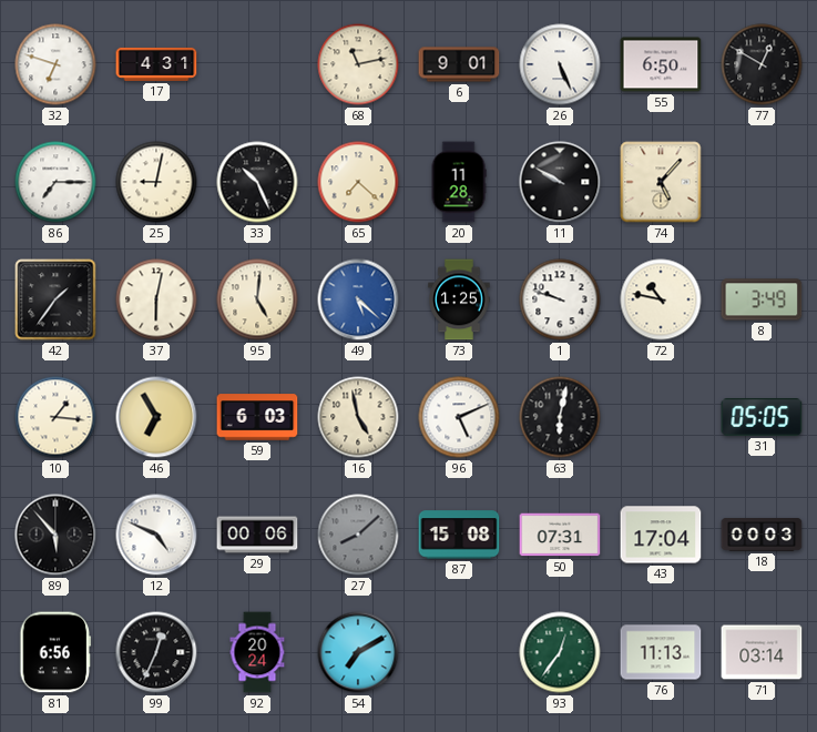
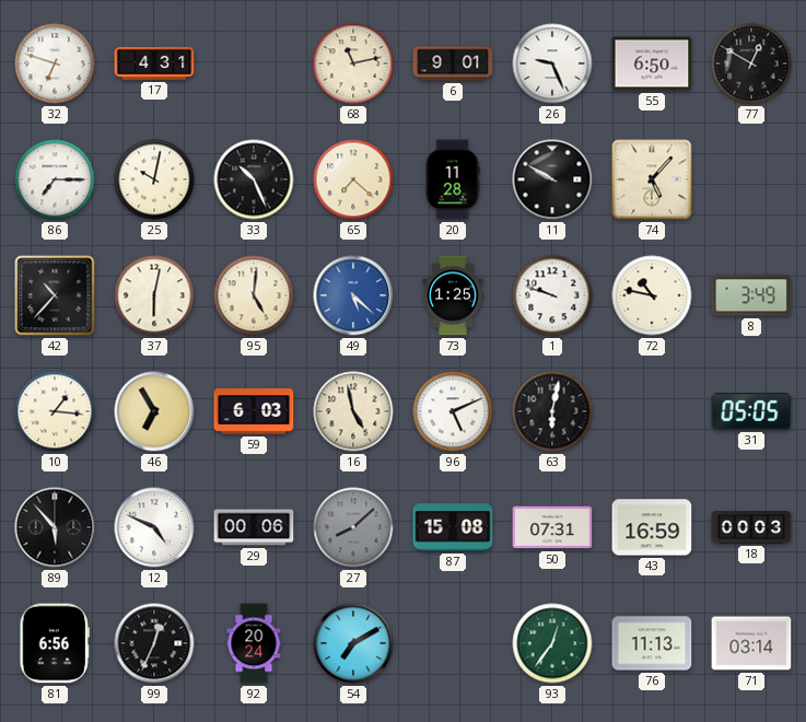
26: 5:26 -> 9:26
25: 9:02 -> 10:02
42: 1:36 -> 10:37
43: 17:04 -> 16:59
